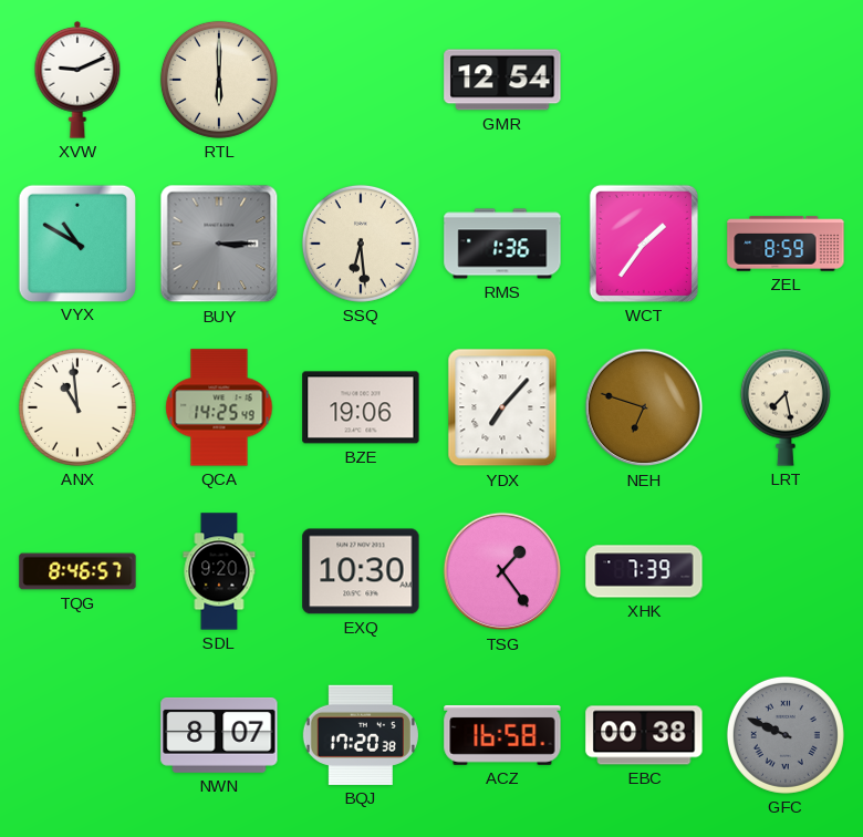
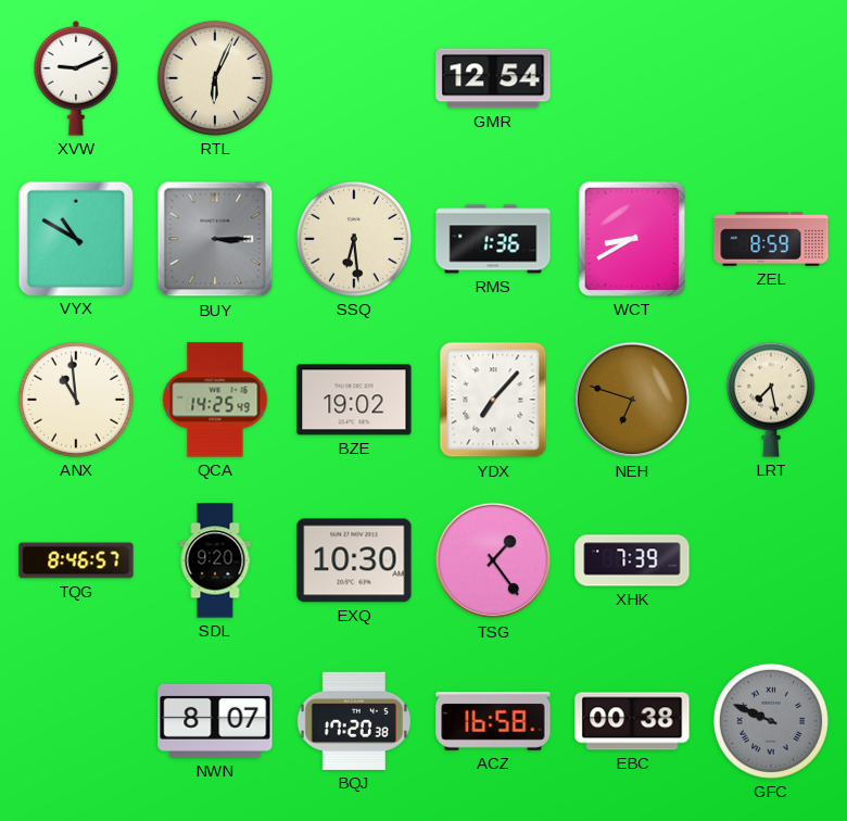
RTL: 6:00 -> 6:04
WCT: 1:36 -> 8:40
BZE: 19:06 -> 19:02
